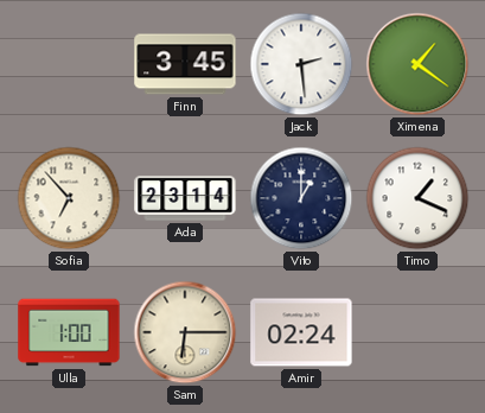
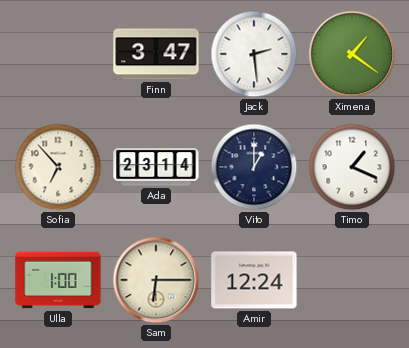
Finn: 3:45 -> 3:47
Amir: 02:24 -> 12:24
